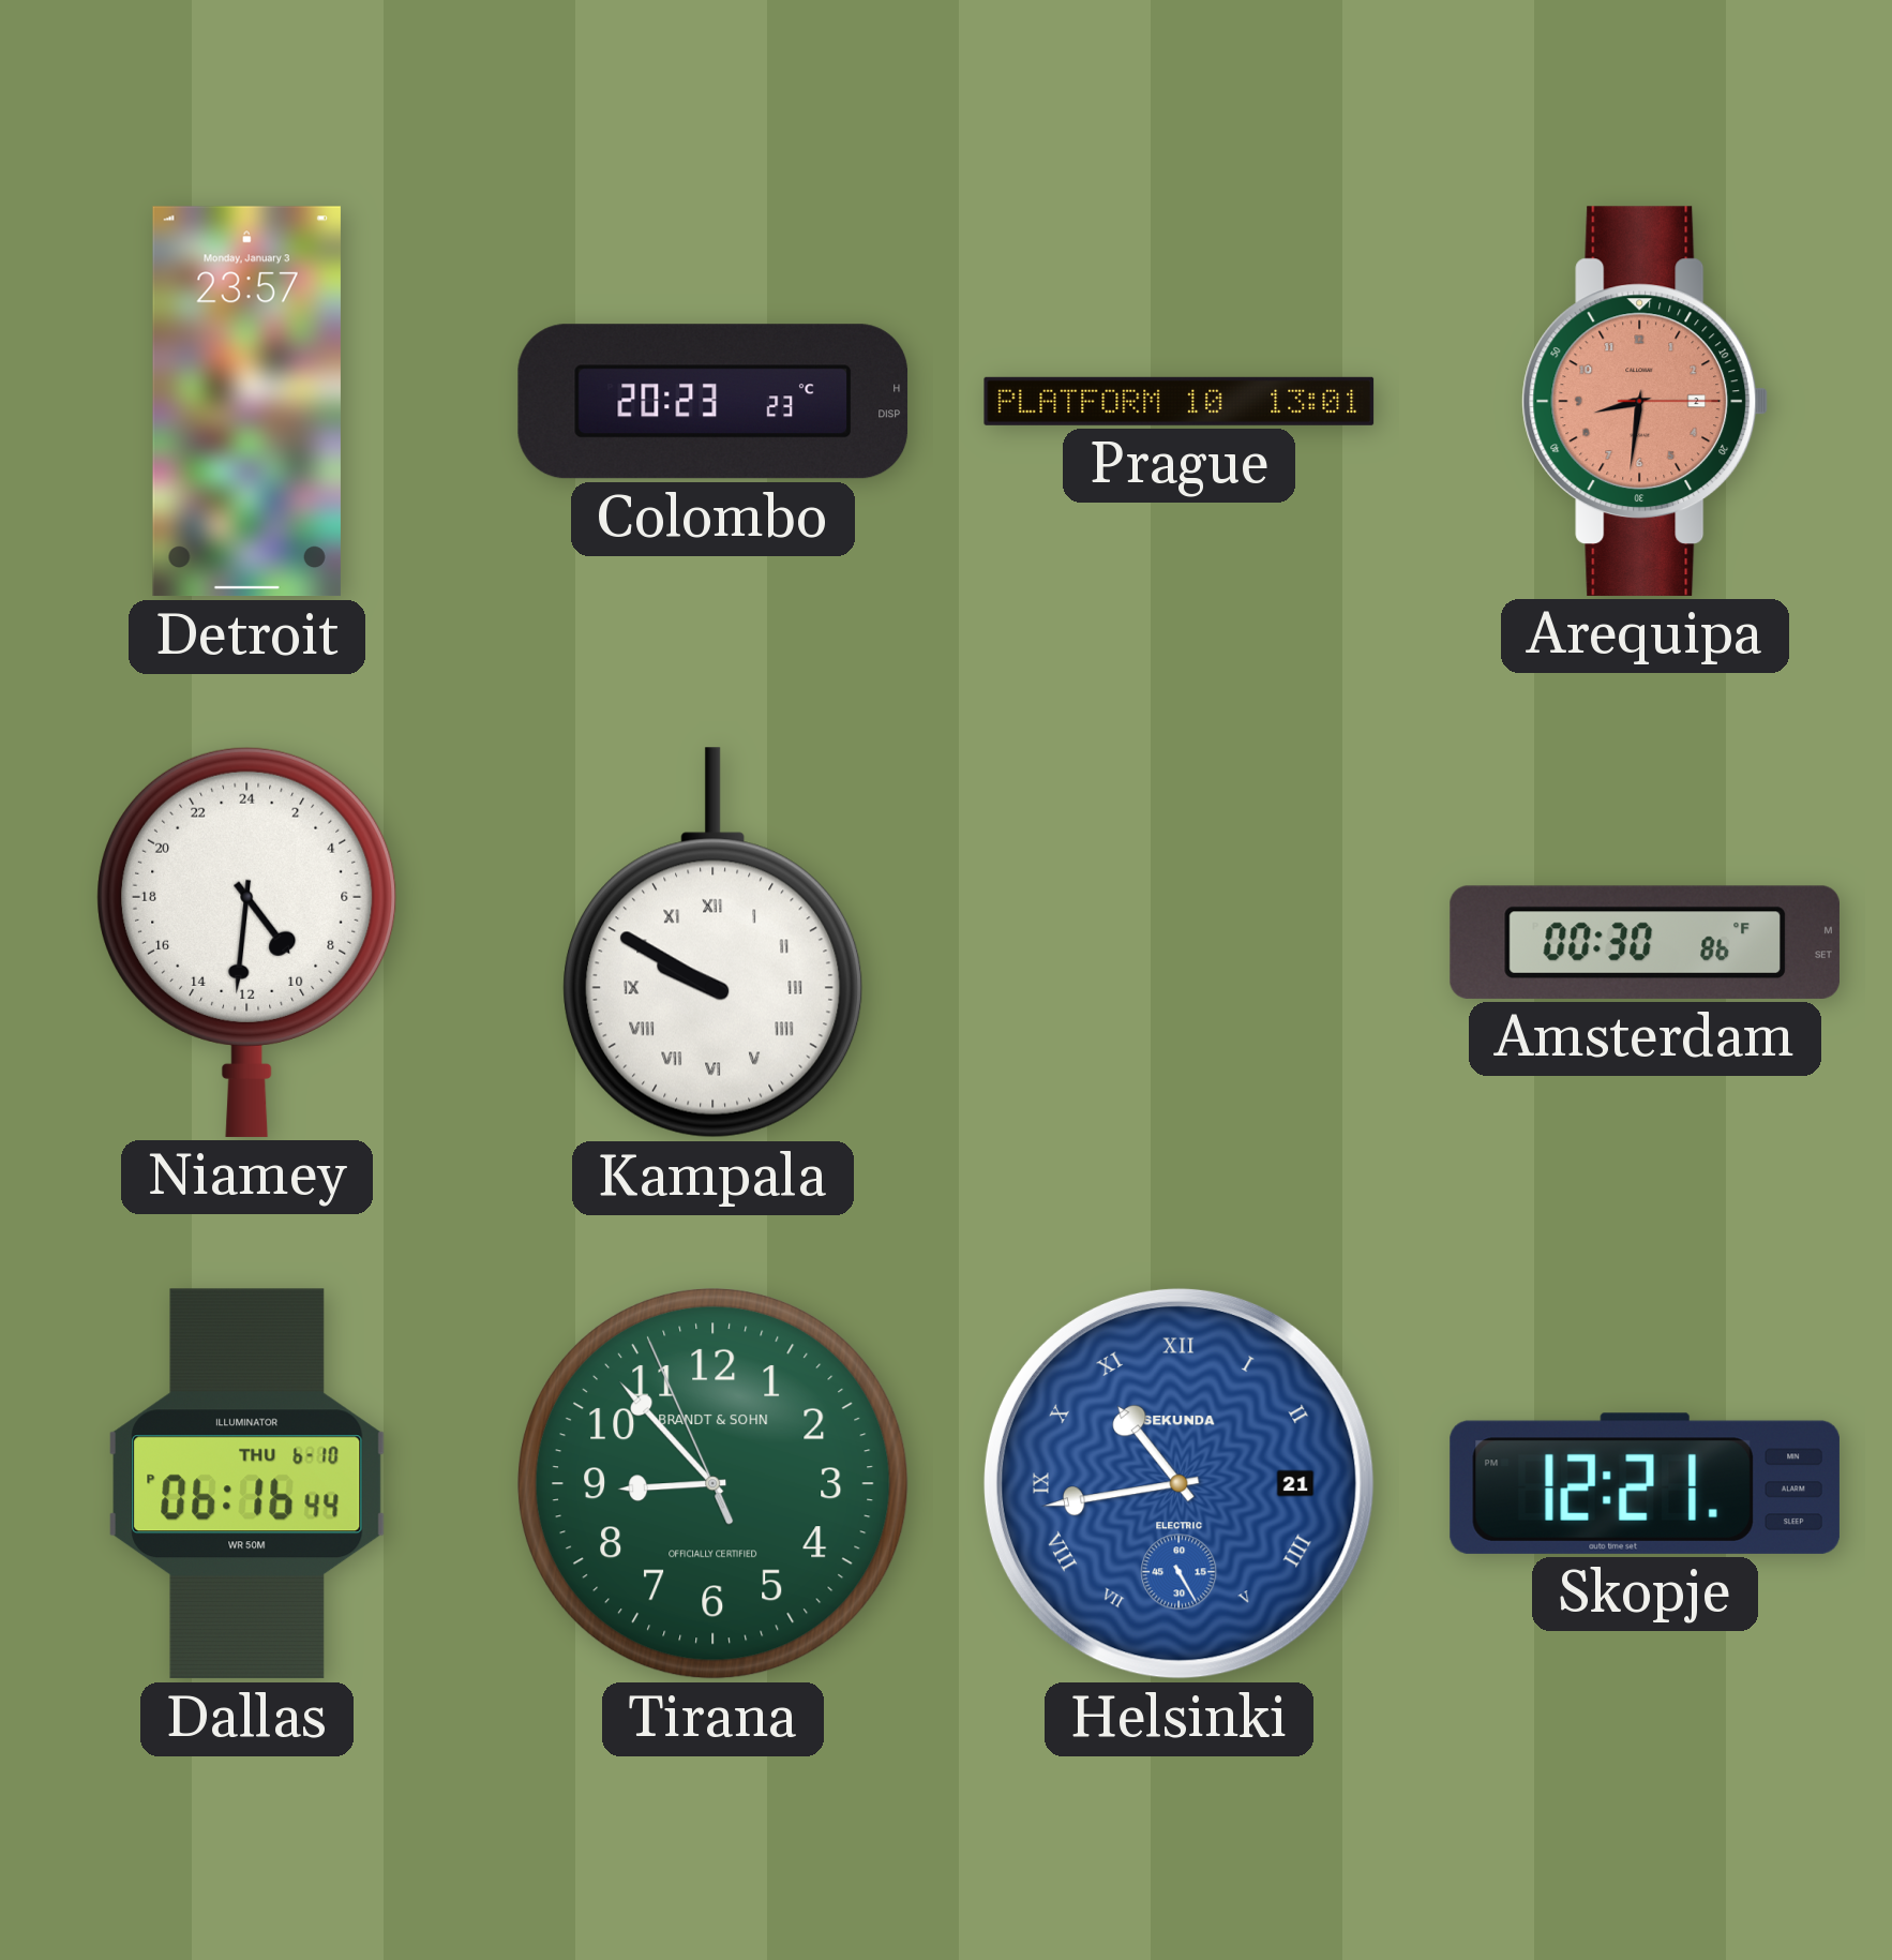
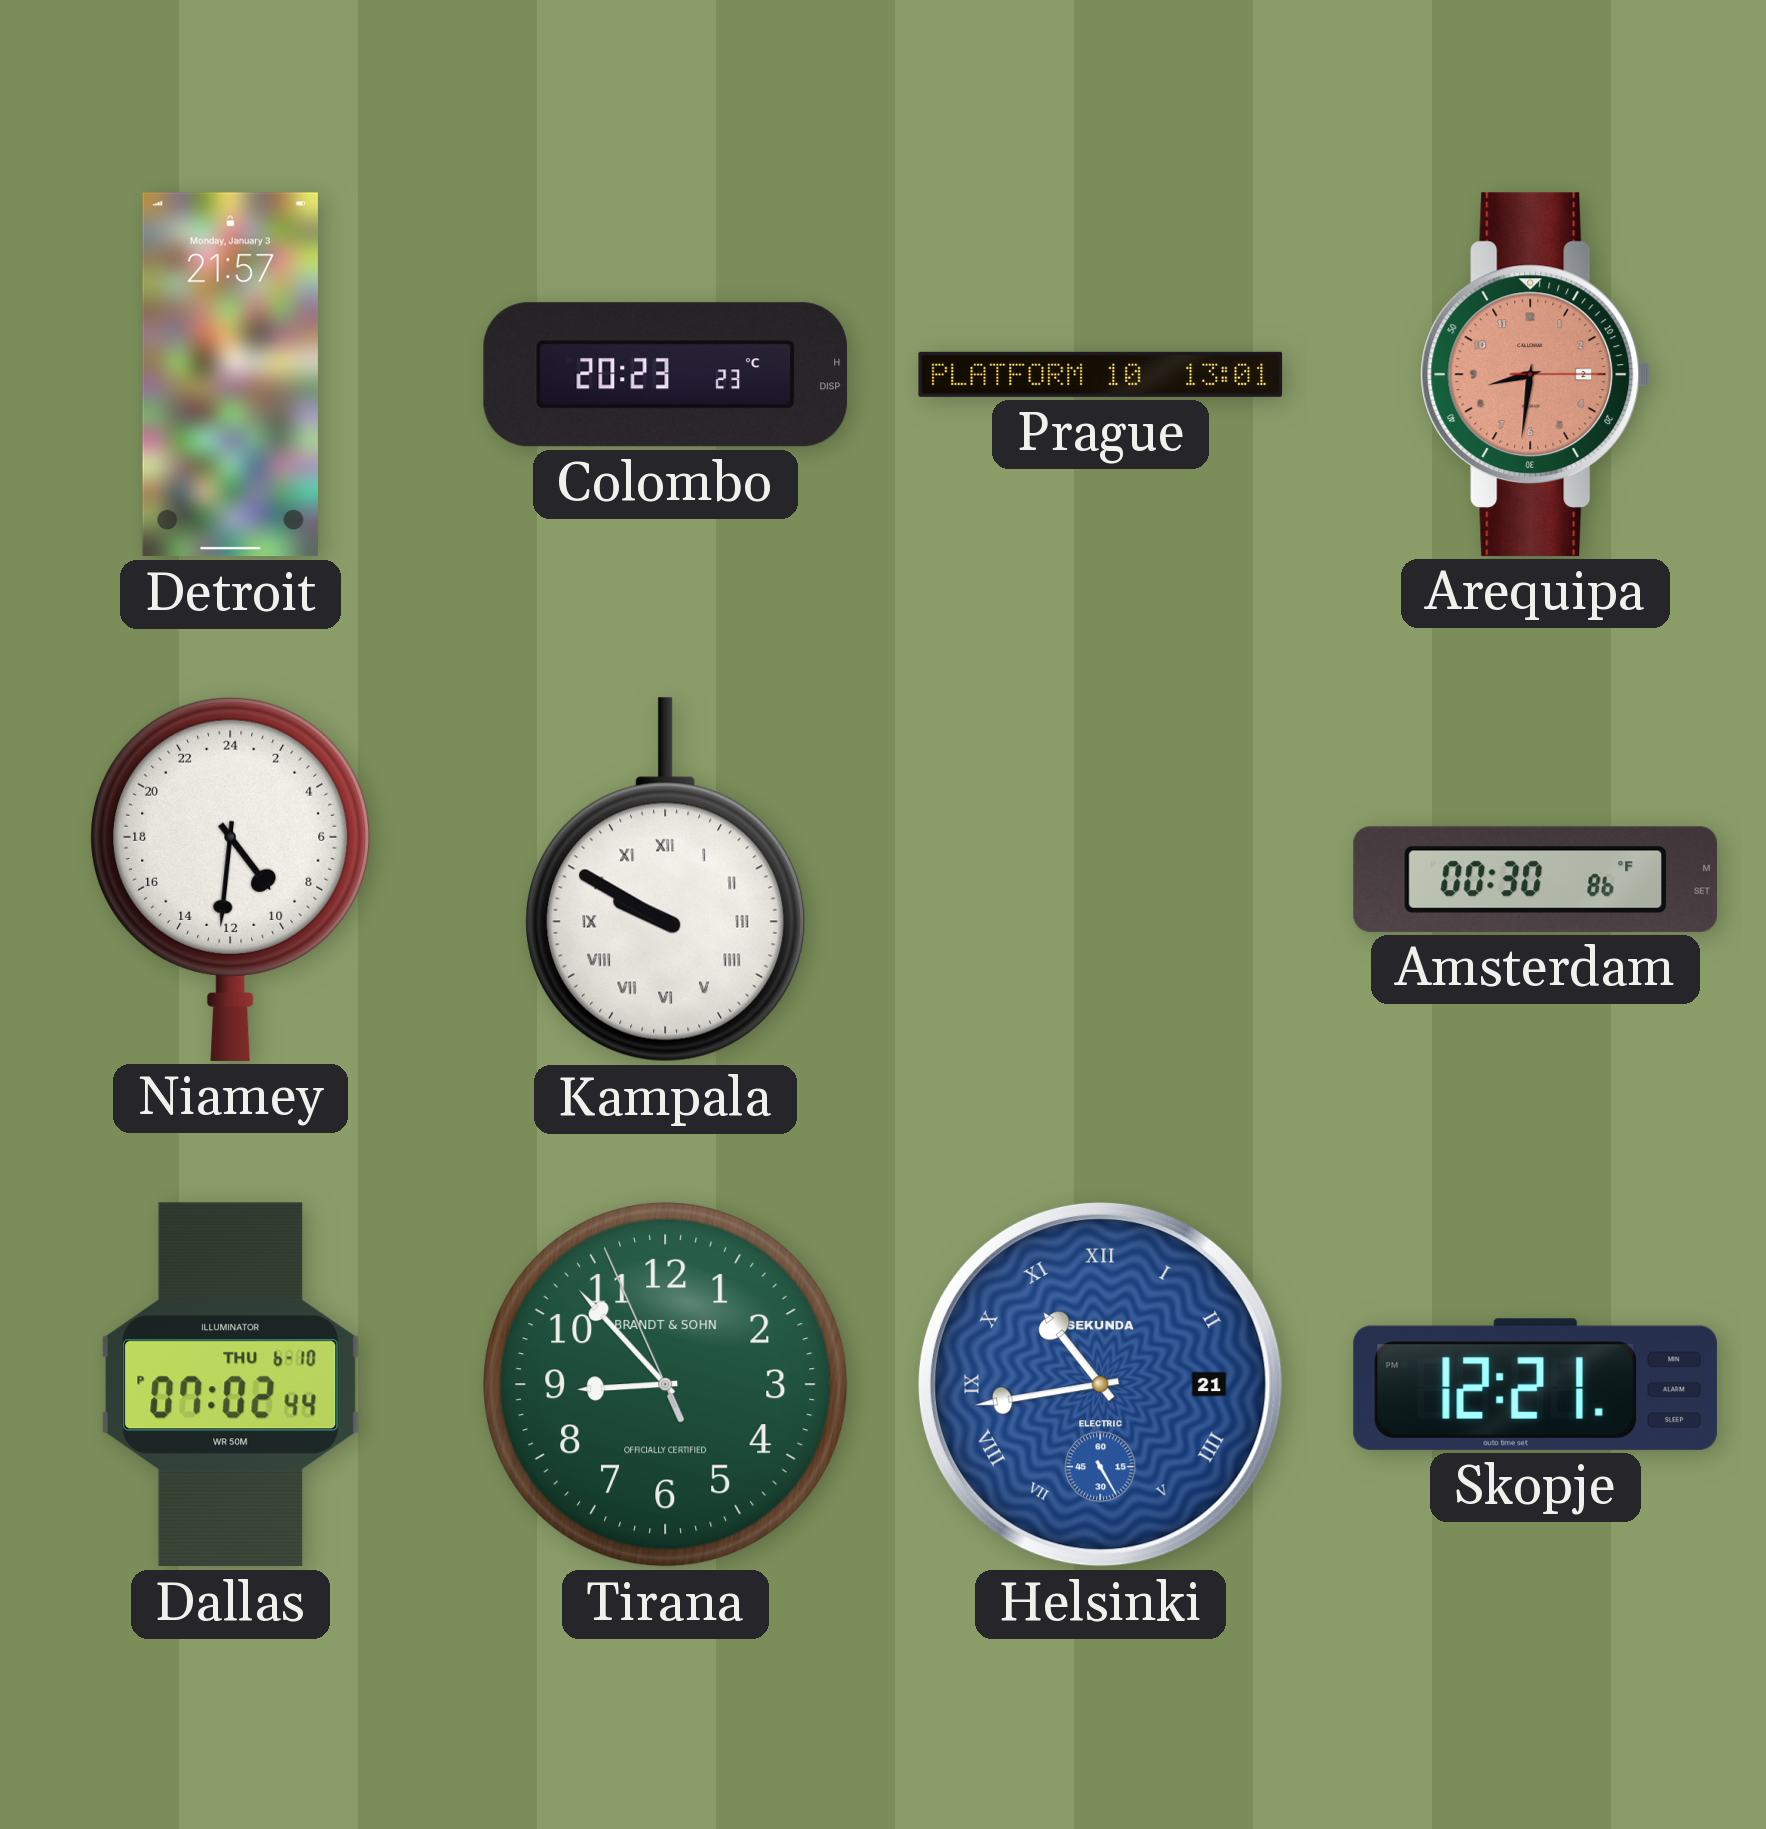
Detroit: 23:57 -> 21:57
Dallas: 06:16 -> 07:02
